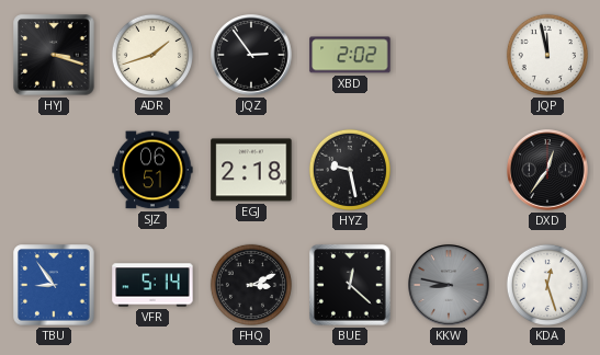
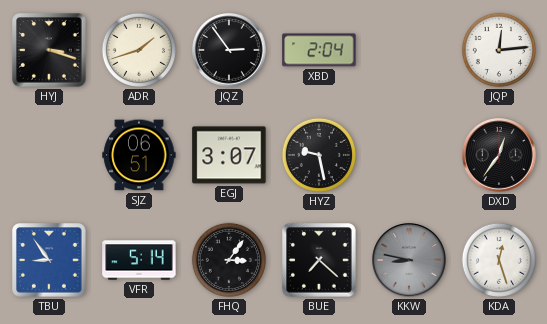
XBD: 2:02 -> 2:04
JQP: 11:58 -> 12:14
EGJ: 2:18 -> 3:07
FHQ: 3:11 -> 3:06
BUE: 12:22 -> 7:22
